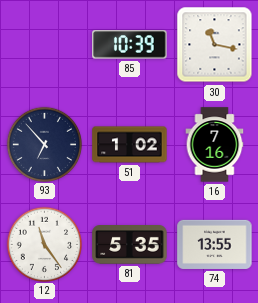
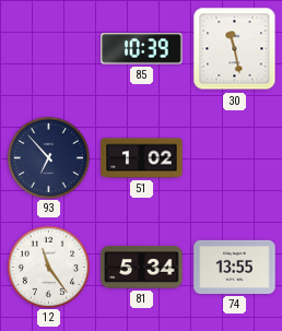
30: 11:17 -> 11:28
16: 7:16 -> none
81: 5:35 -> 5:34
